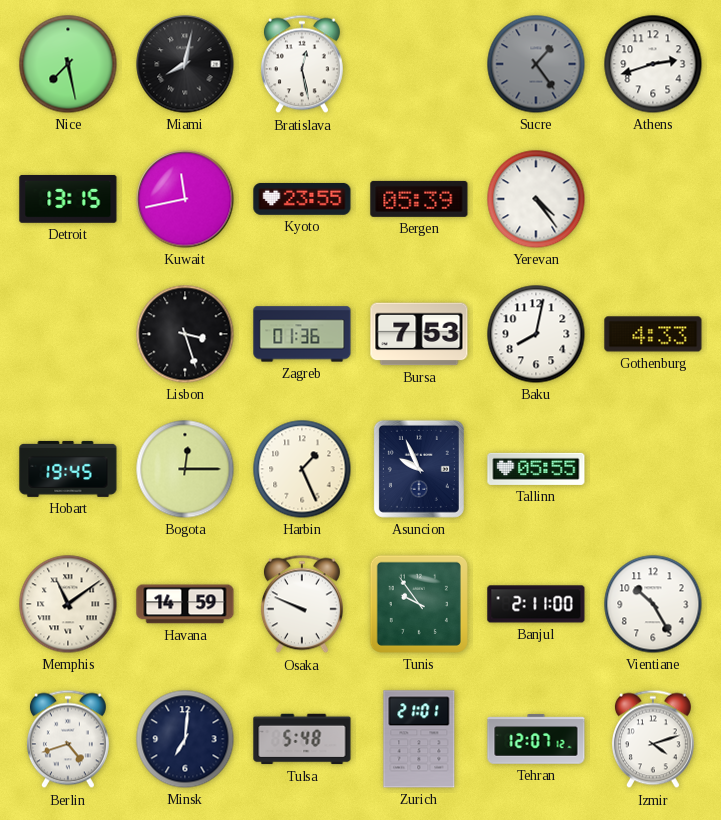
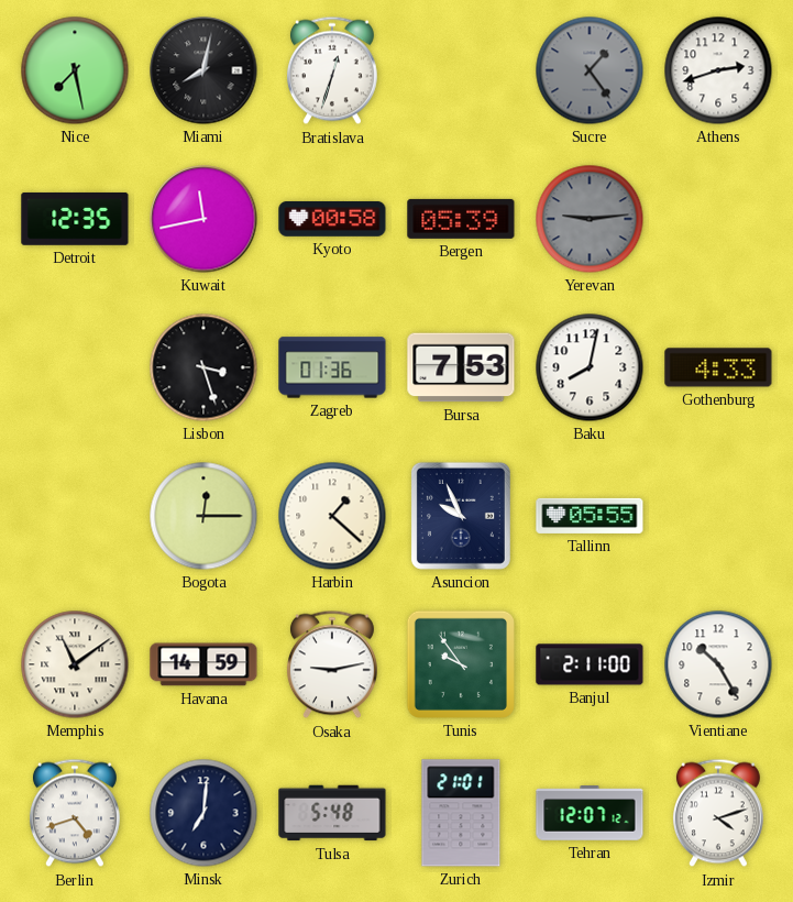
Bratislava: 12:28 -> 12:33
Detroit: 13:15 -> 12:35
Kyoto: 23:55 -> 00:58
Yerevan: 4:24 -> 9:14
Yerevan dial: white -> grey
Hobart: 19:45 -> none
Harbin: 1:26 -> 1:22
Osaka: 9:49 -> 9:13
